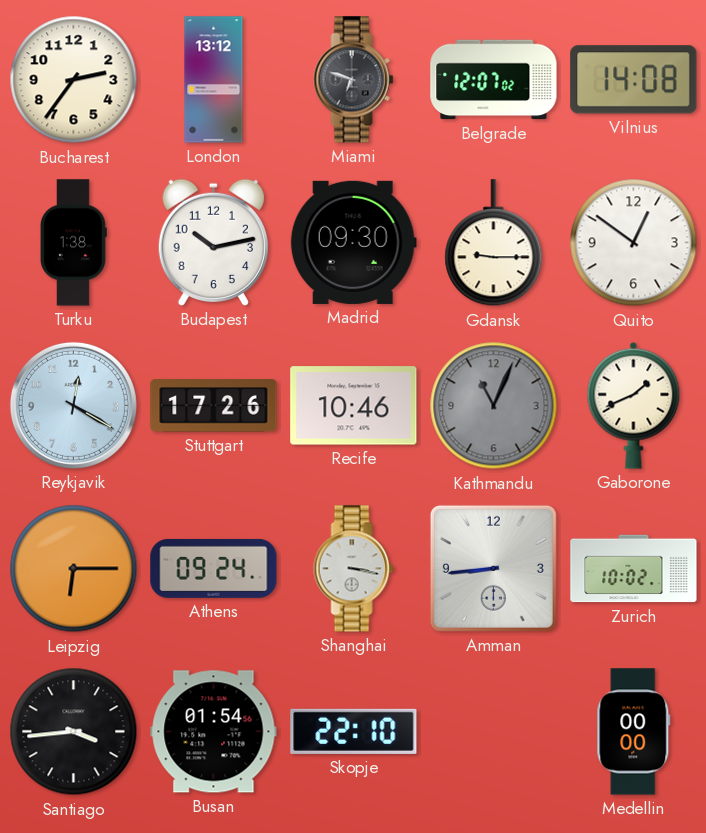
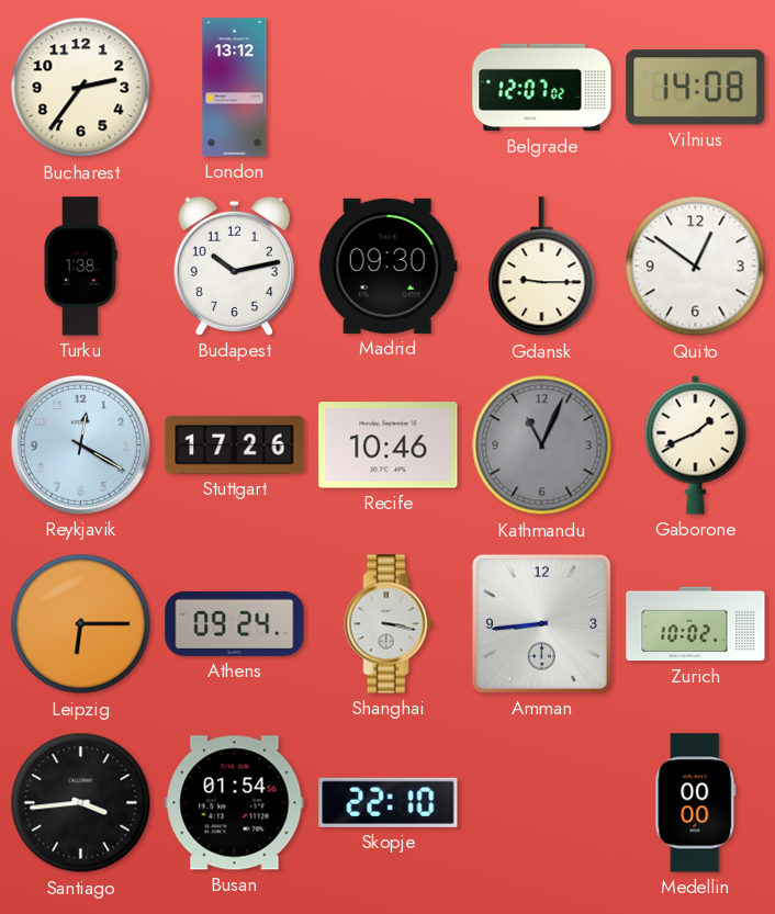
Miami: 6:48 -> none
